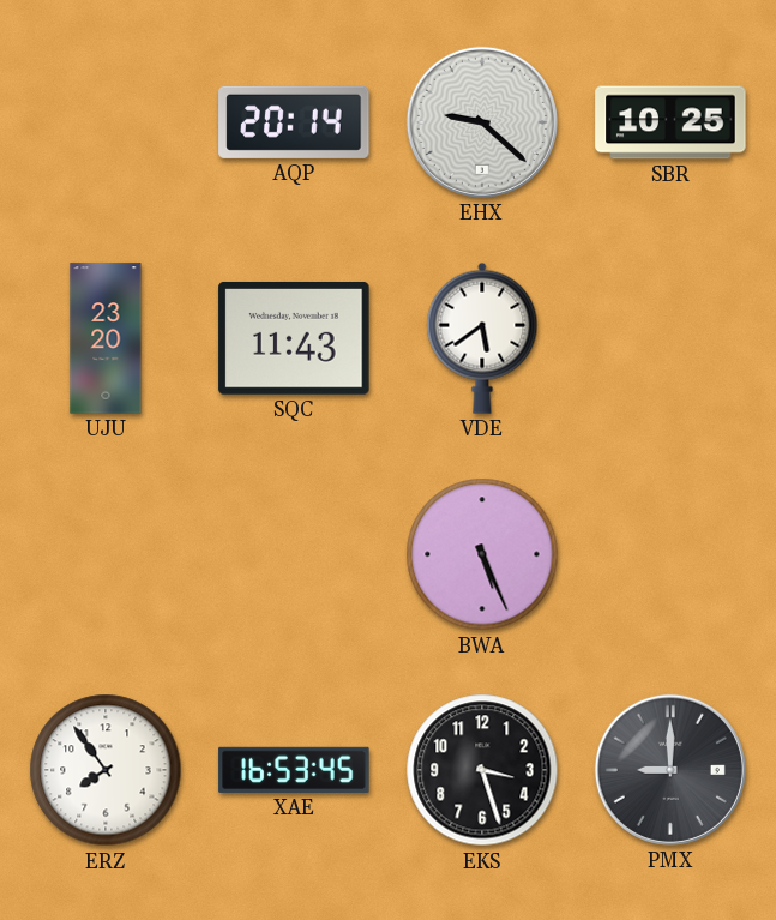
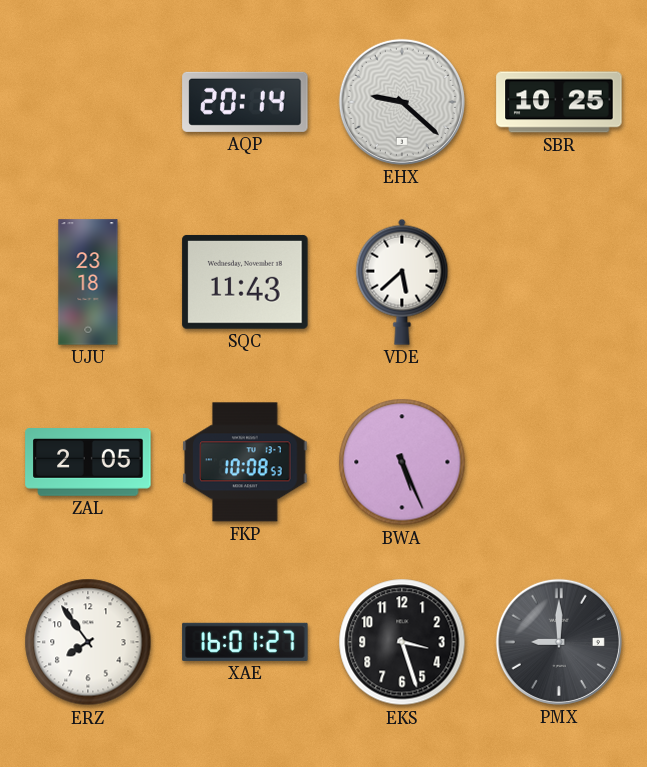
UJU: 23:20 -> 23:18
VDE: 5:39 -> 5:38
ZAL: none -> 2:05
FKP: none -> 10:08
XAE: 16:53 -> 16:01
